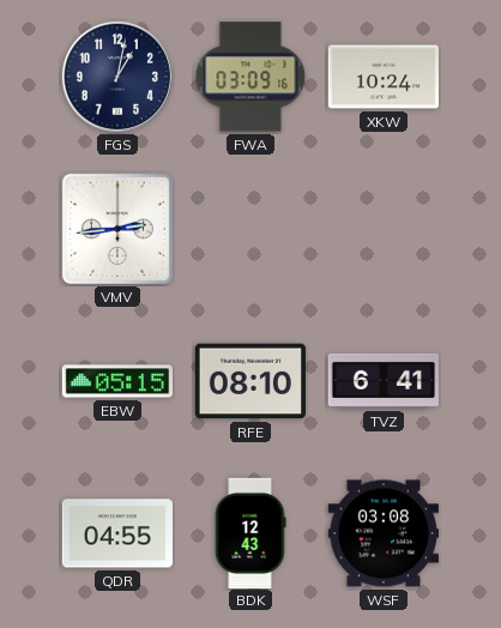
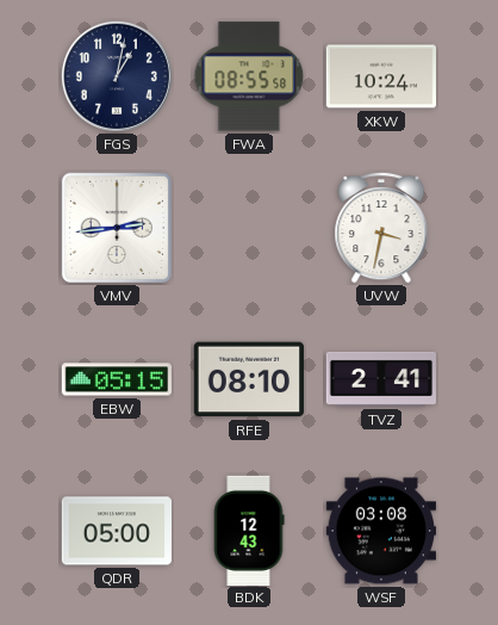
FWA: 03:09 -> 08:55
UVW: none -> 3:32
TVZ: 6:41 -> 2:41
QDR: 04:55 -> 05:00
